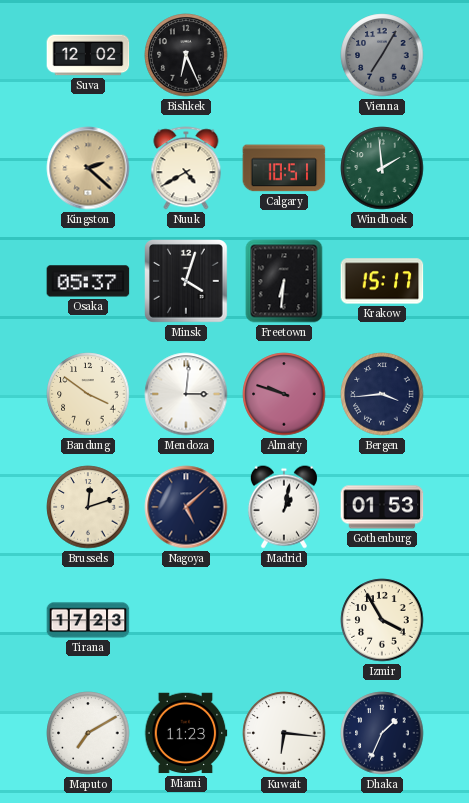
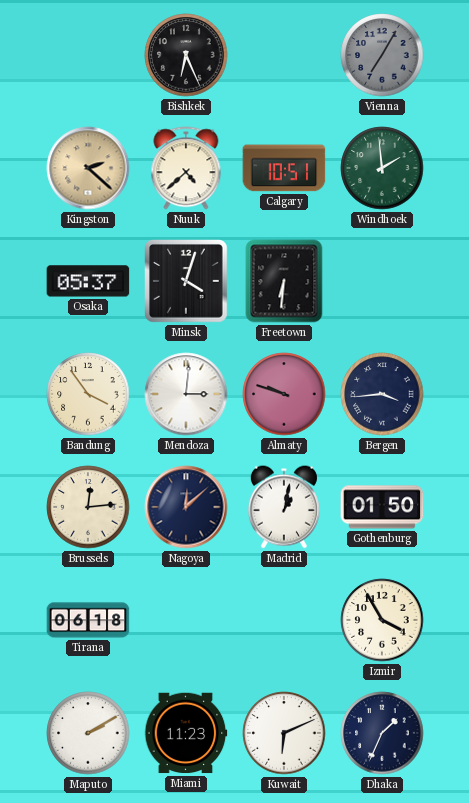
Suva: 12:02 -> none
Nuuk: 4:40 -> 4:38
Krakow: 15:17 -> none
Bandung: 3:51 -> 3:54
Brussels: 12:12 -> 12:14
Nagoya: 5:08 -> 12:08
Gothenburg: 01:53 -> 01:50
Tirana: 17:23 -> 06:18
Maputo: 7:10 -> 2:10
Kuwait: 6:16 -> 6:11
